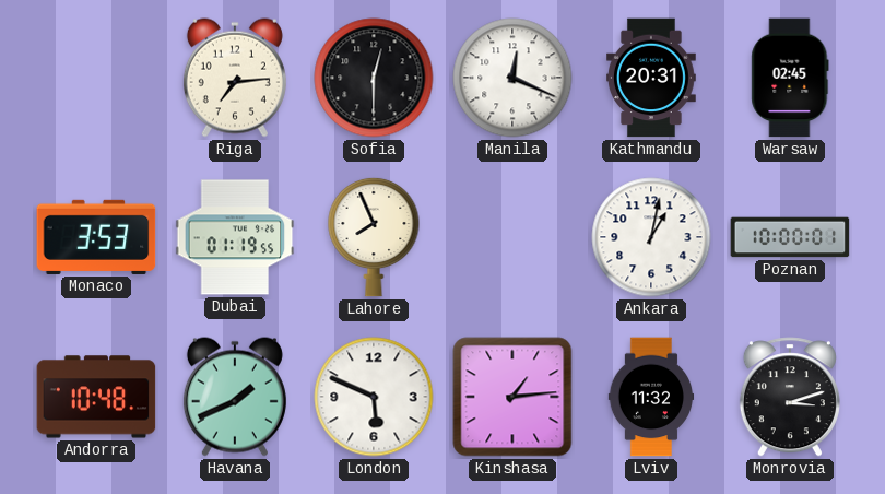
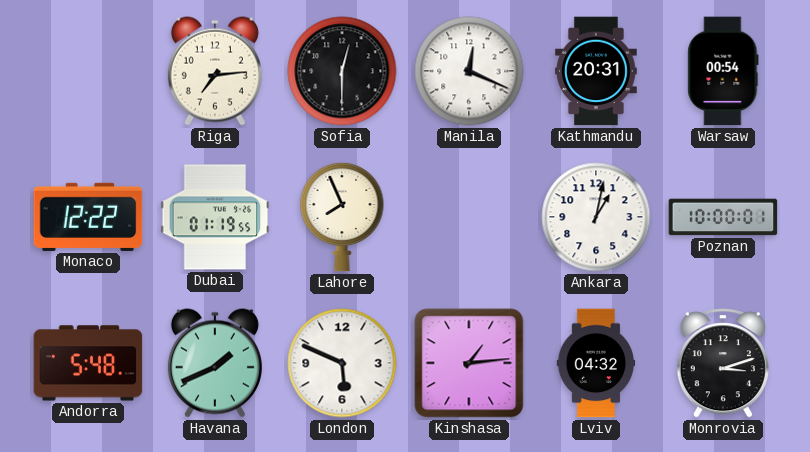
Warsaw: 02:45 -> 00:54
Monaco: 3:53 -> 12:22
Andorra: 10:48 -> 5:48
Lviv: 11:32 -> 04:32
